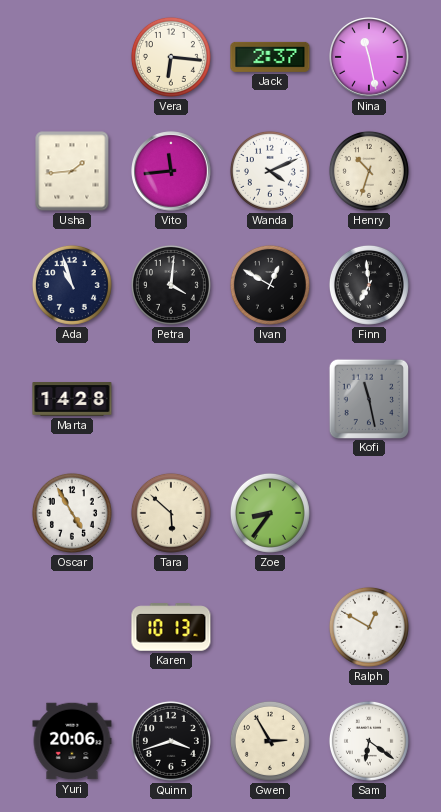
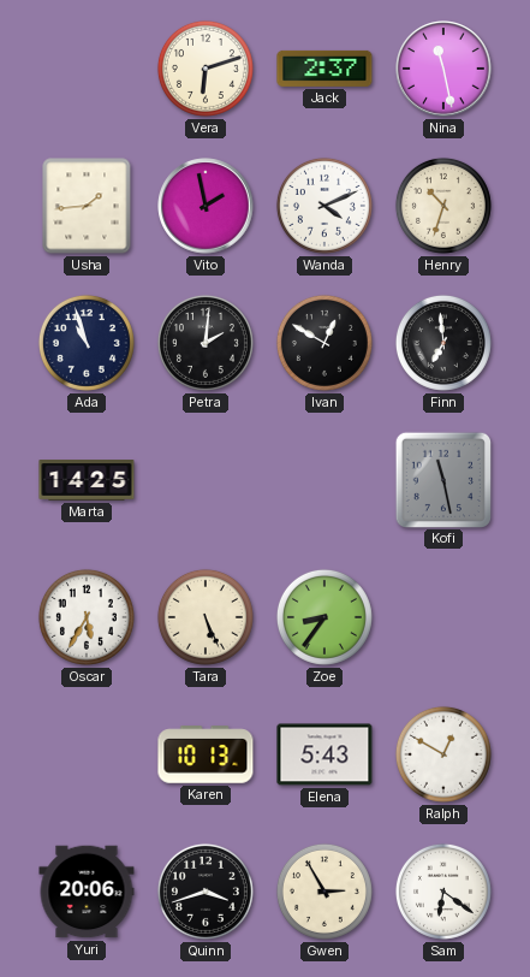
Vera: 6:16 -> 6:12
Vito: 11:44 -> 1:58
Petra: 4:01 -> 2:01
Marta: 14:28 -> 14:25
Oscar: 4:55 -> 5:35
Tara: 5:52 -> 5:26
Elena: none -> 5:43
